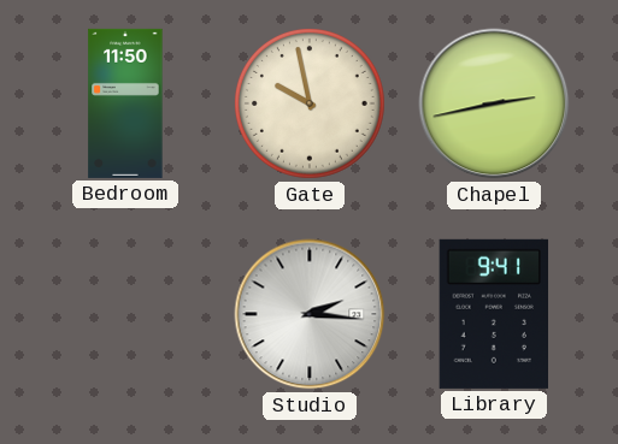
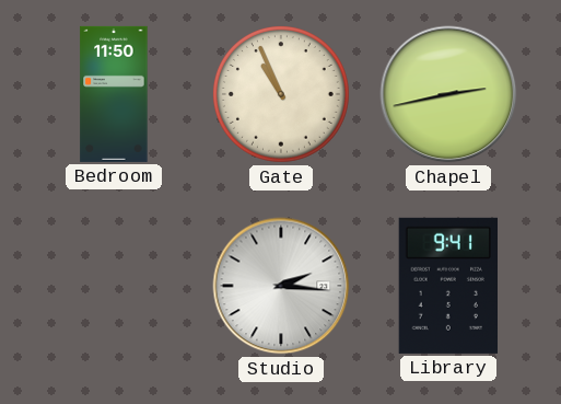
Gate: 9:58 -> 10:56
